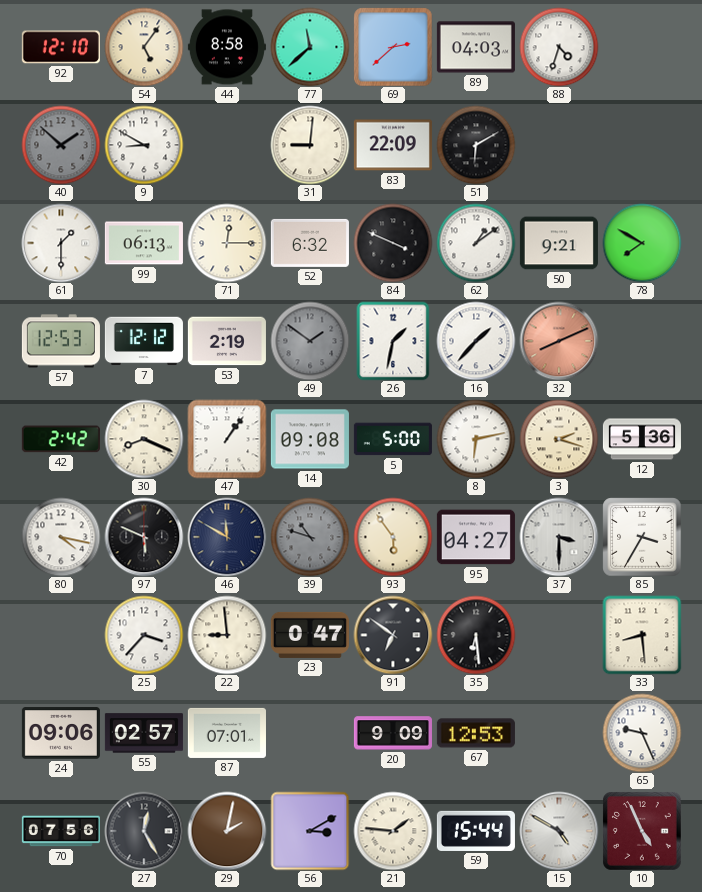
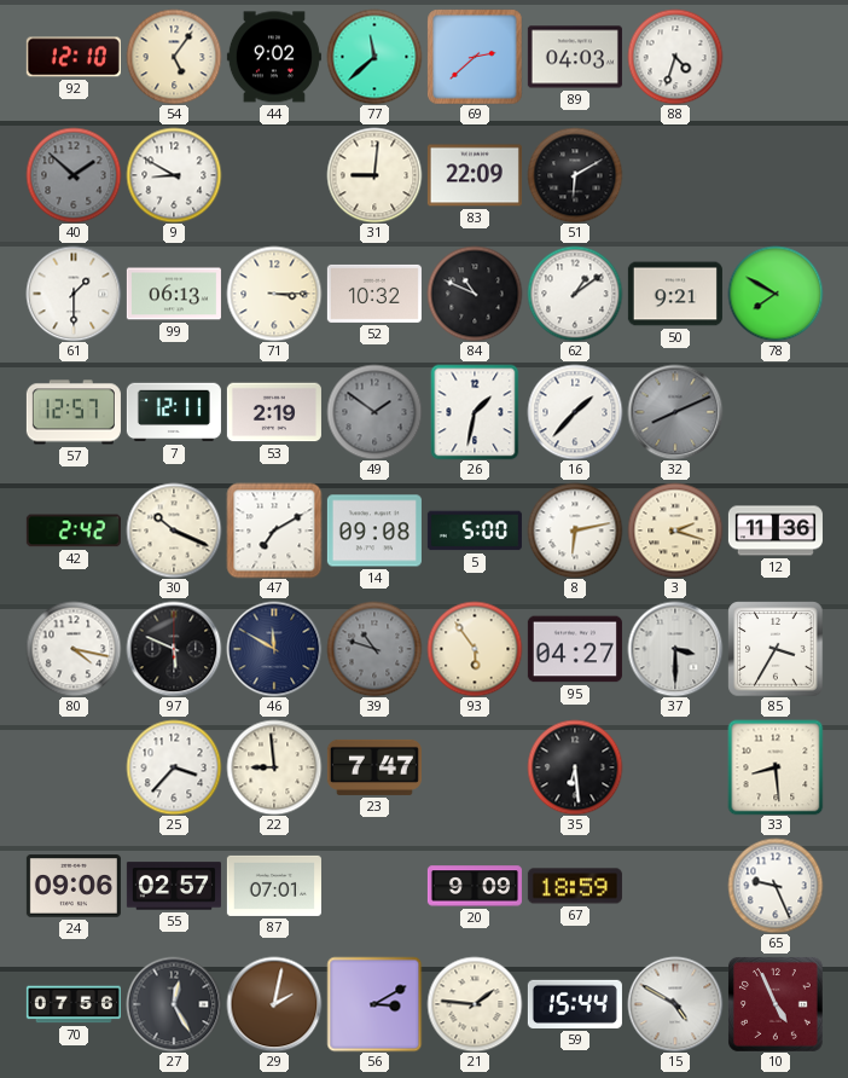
44: 8:58 -> 9:02
71: 12:15 -> 3:15
52: 6:32 -> 10:32
84: 3:49 -> 10:49
57: 12:53 -> 12:57
7: 12:12 -> 12:11
32 dial: salmon -> grey
30: 8:19 -> 10:19
47: 1:06 -> 7:10
12: 5:36 -> 11:36
23: 0:47 -> 7:47
91: 6:51 -> none
67: 12:53 -> 18:59
